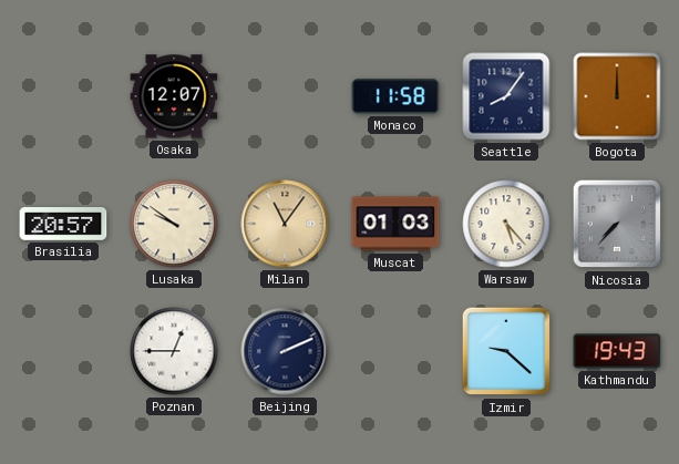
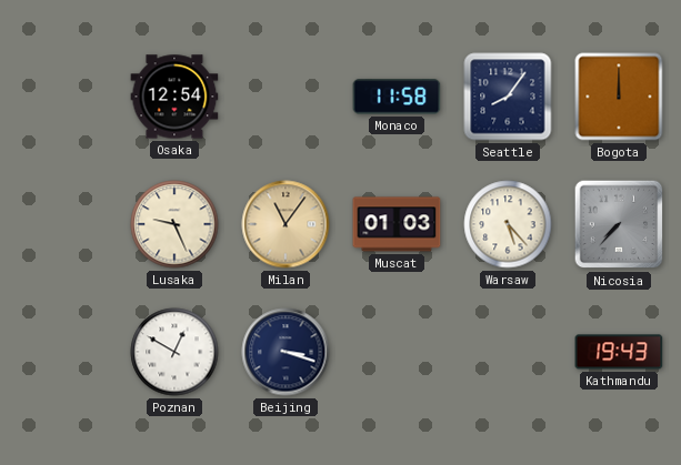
Osaka: 12:07 -> 12:54
Brasilia: 20:57 -> none
Lusaka: 9:51 -> 9:26
Poznan: 12:45 -> 12:50
Beijing: 2:11 -> 3:18
Izmir: 9:22 -> none
